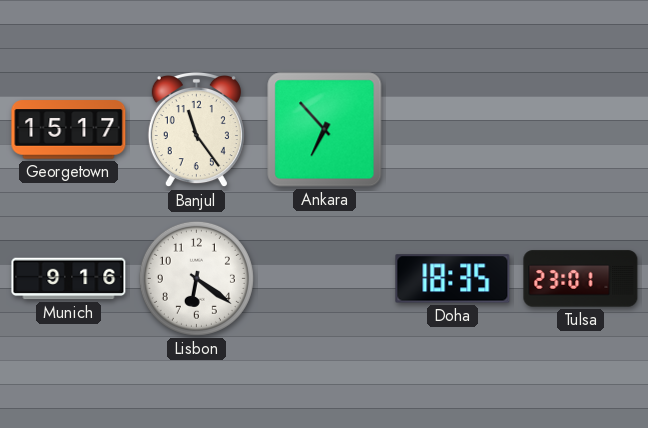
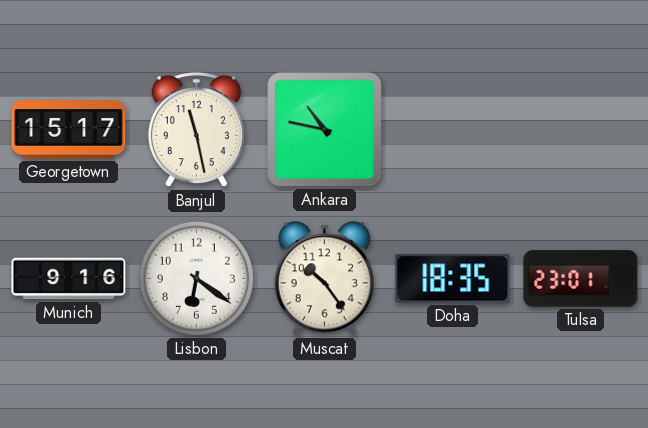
Banjul: 11:24 -> 11:28
Ankara: 6:53 -> 10:47
Muscat: none -> 10:24
